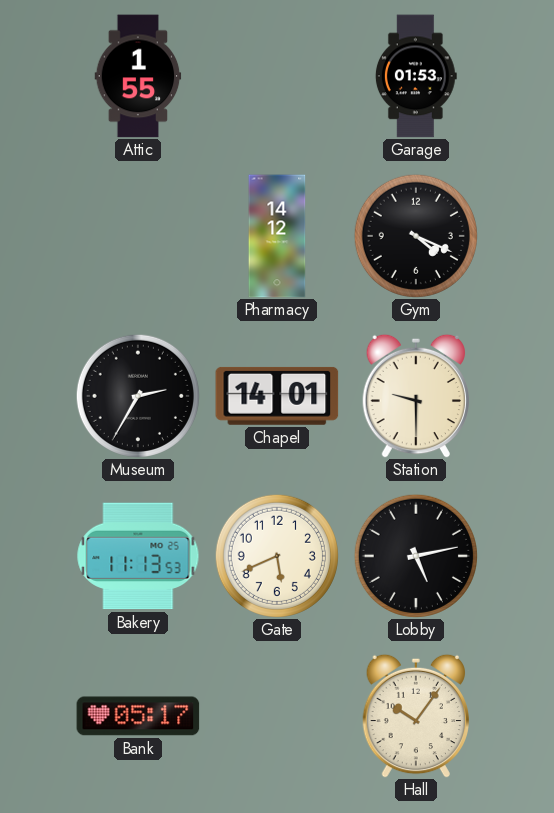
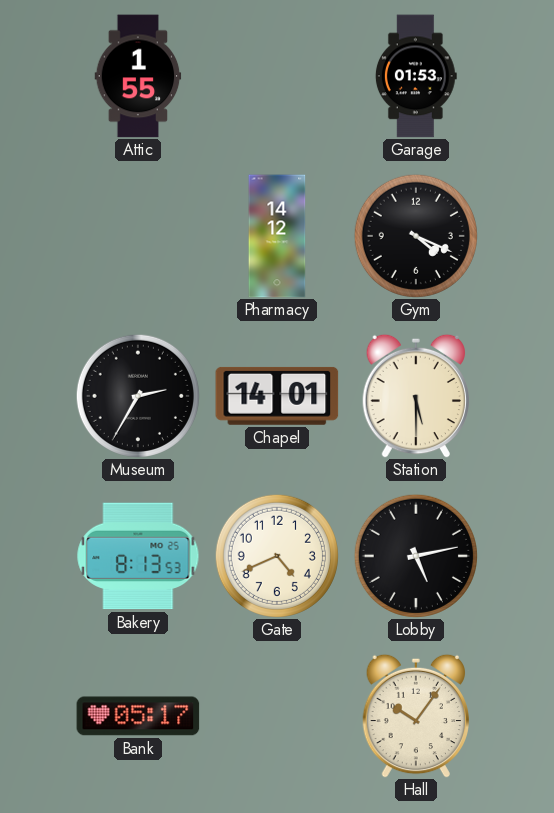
Station: 9:30 -> 5:30
Bakery: 11:13 -> 8:13
Gate: 5:41 -> 4:41
